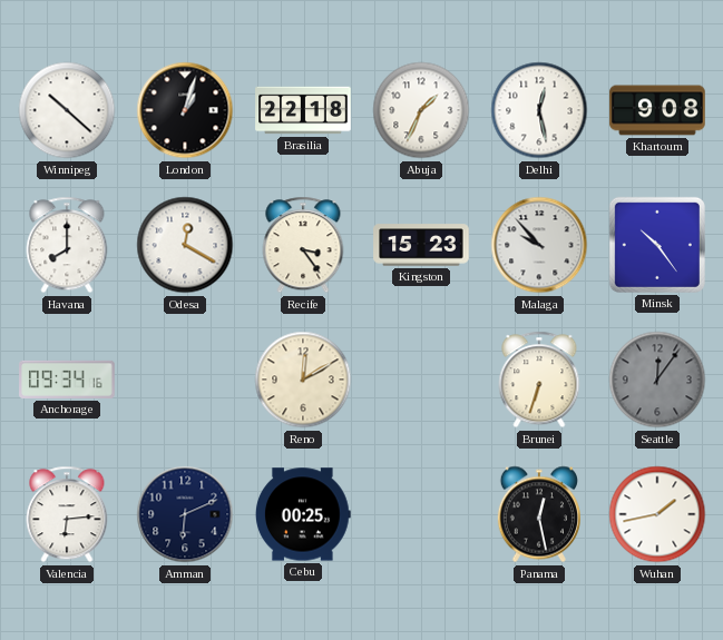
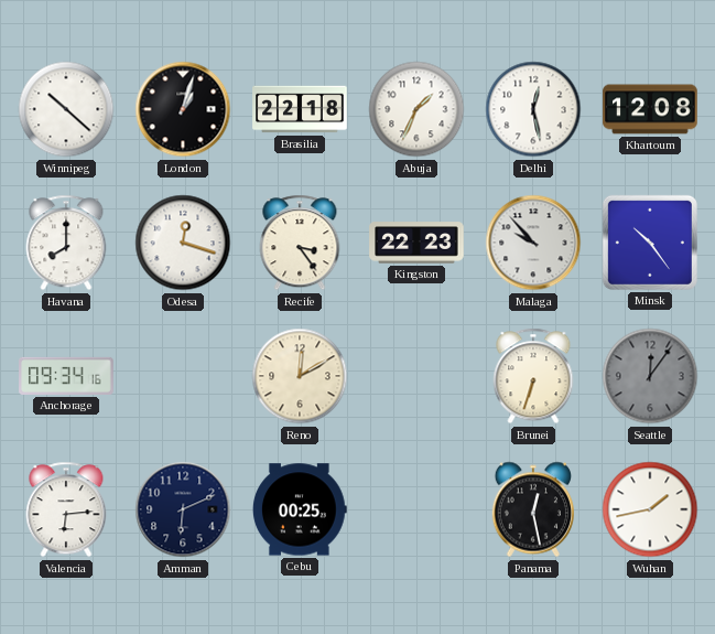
Khartoum: 9:08 -> 12:08
Odesa: 12:20 -> 12:18
Kingston: 15:23 -> 22:23
